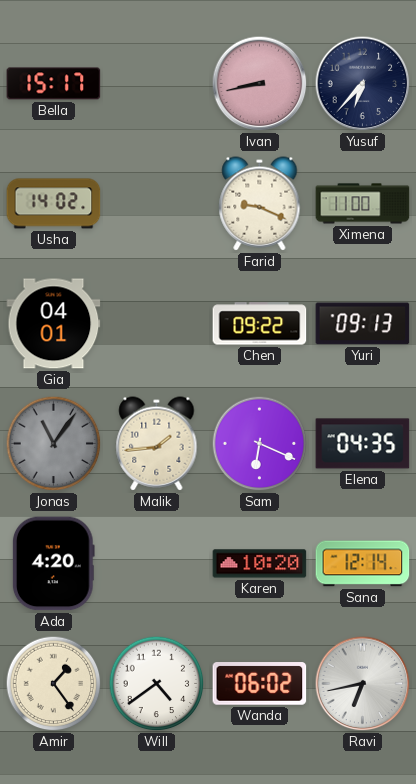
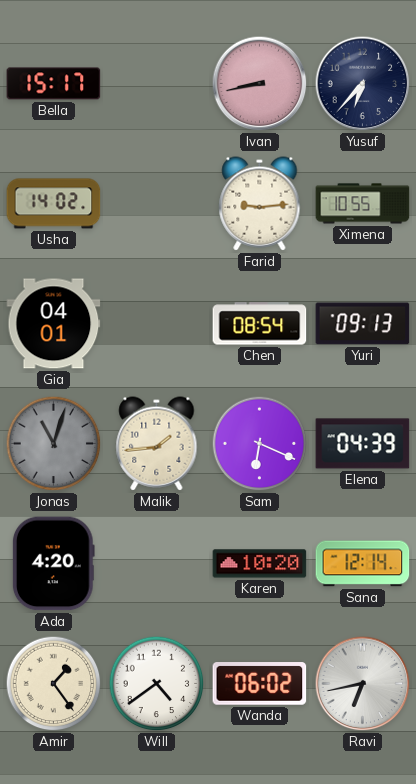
Farid: 9:19 -> 9:14
Ximena: 11:00 -> 10:55
Chen: 09:22 -> 08:54
Jonas: 11:06 -> 11:03
Elena: 04:35 -> 04:39
